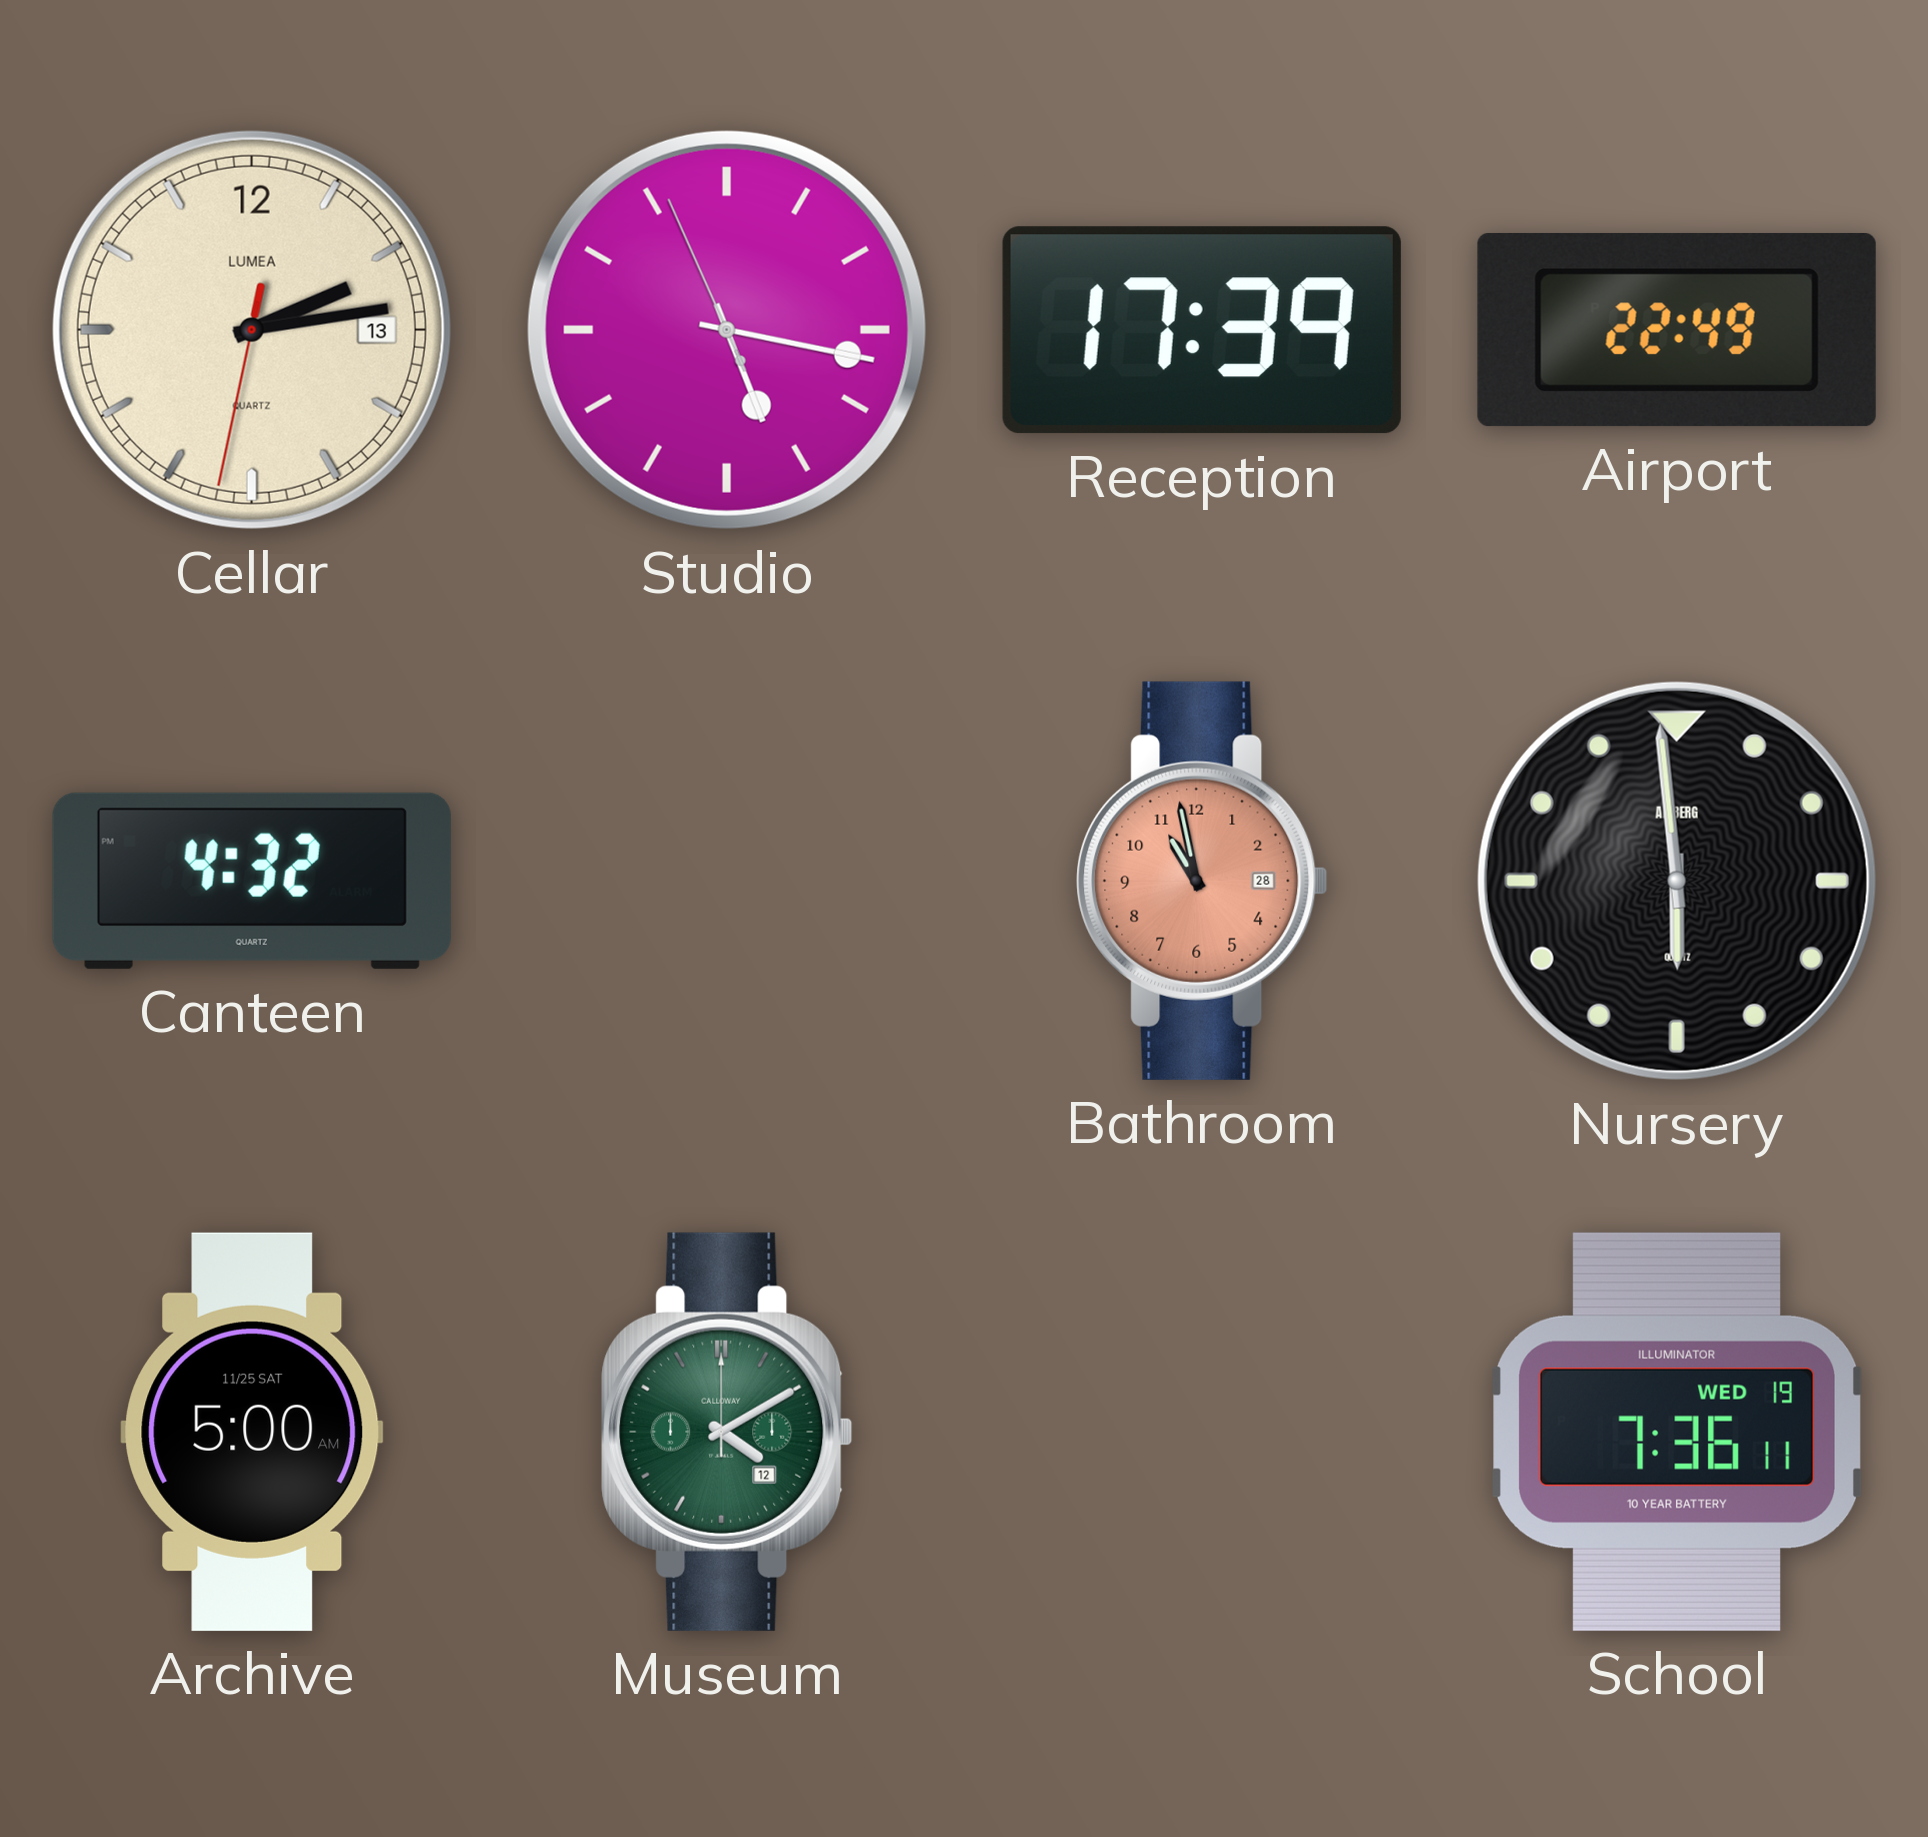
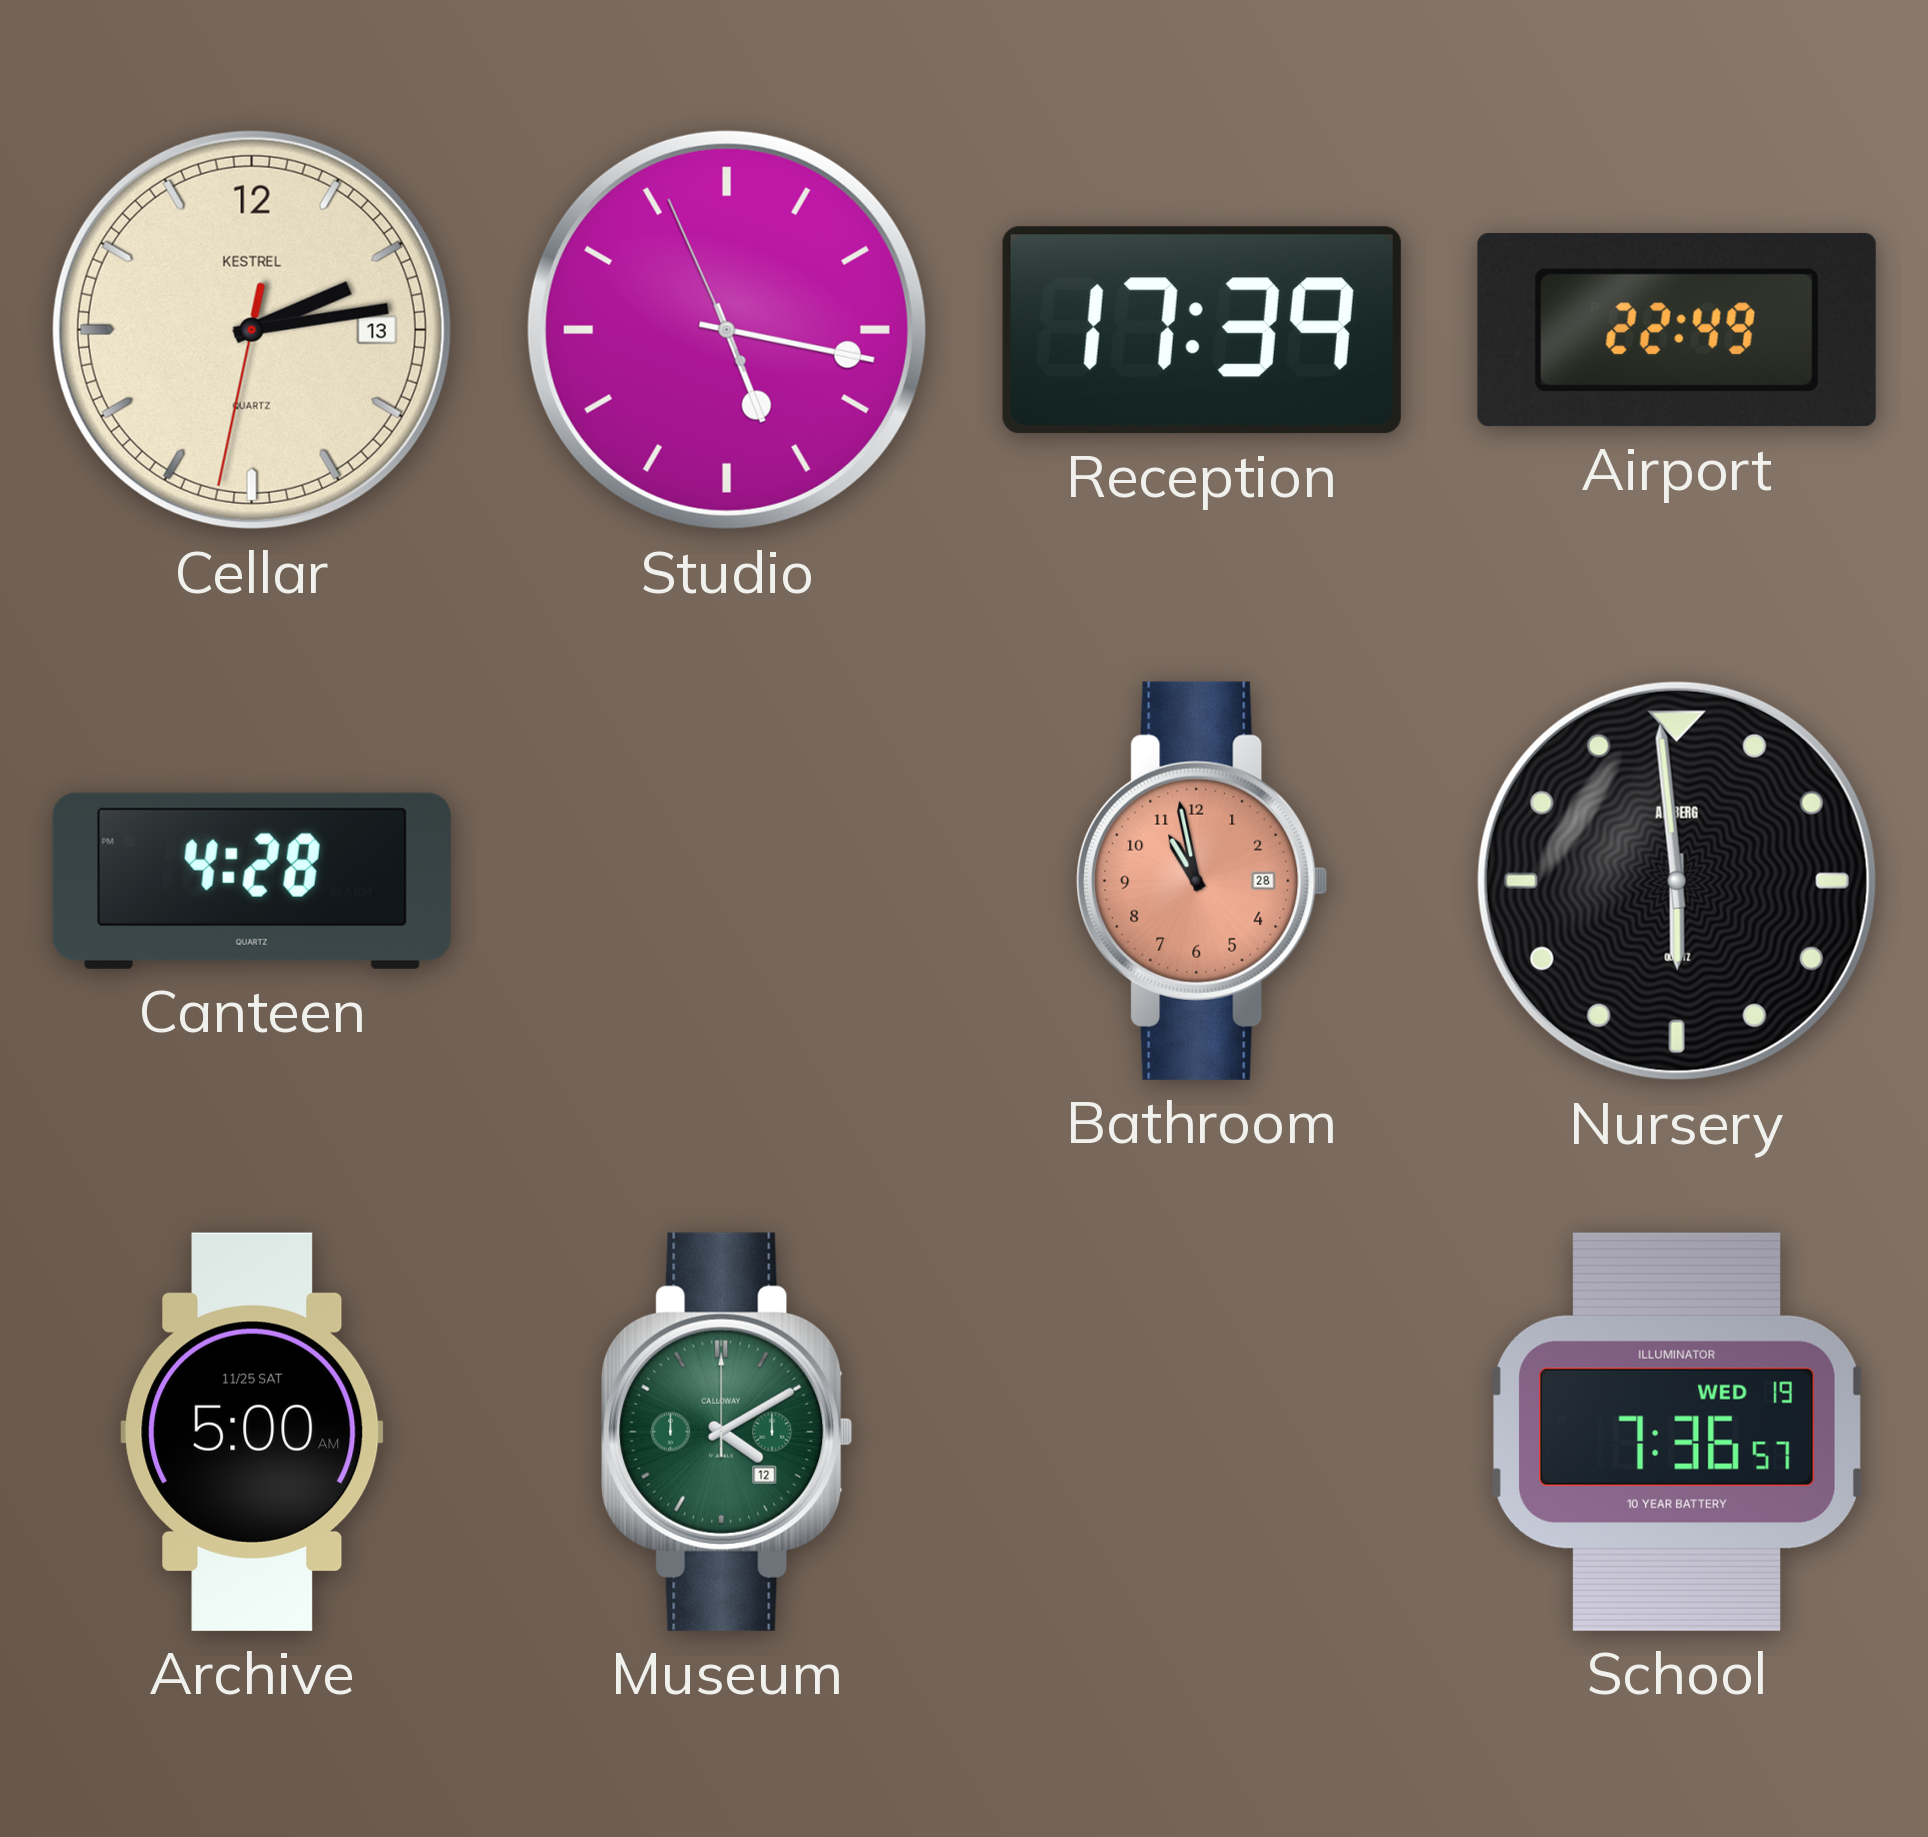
Cellar brand: LUMEA -> KESTREL
Canteen: 4:32 -> 4:28
School: 7:36:11 -> 7:36:57
